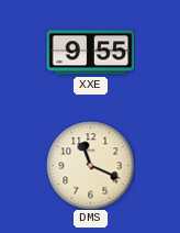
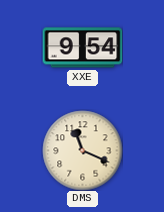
XXE: 9:55 -> 9:54
